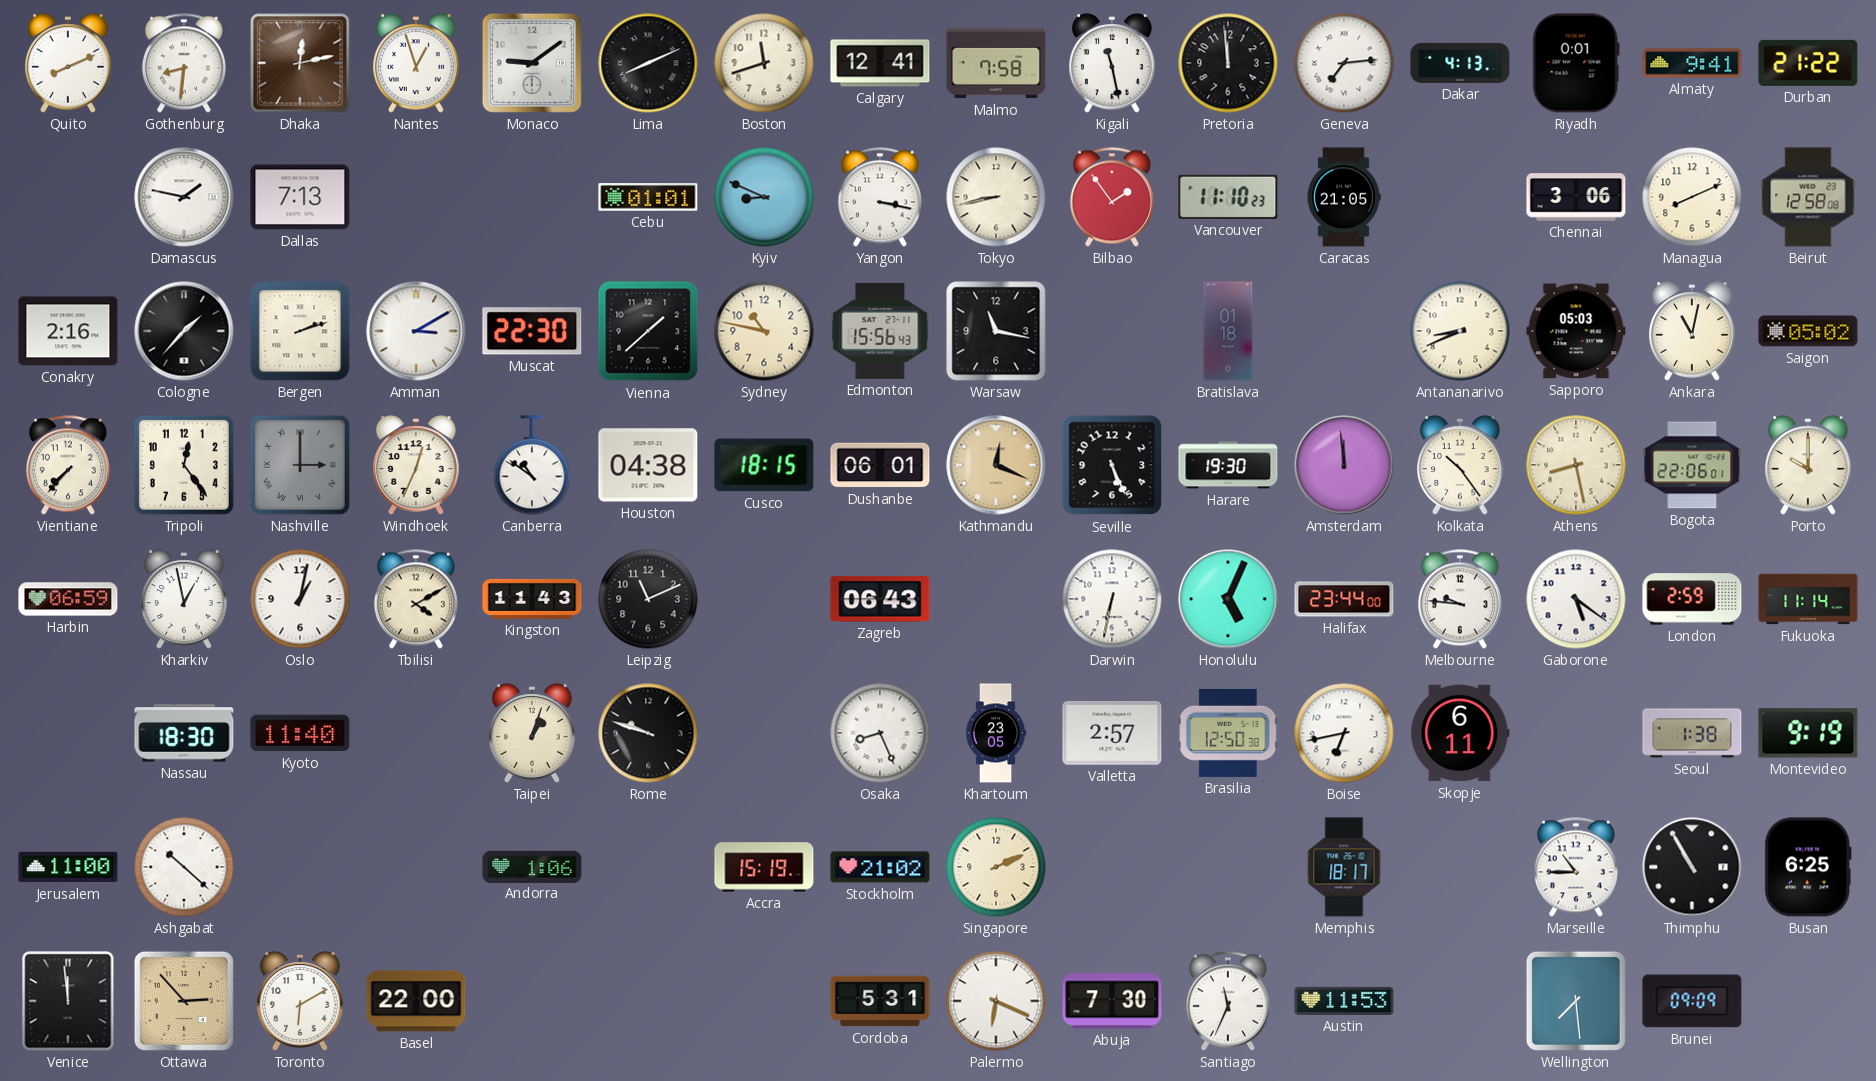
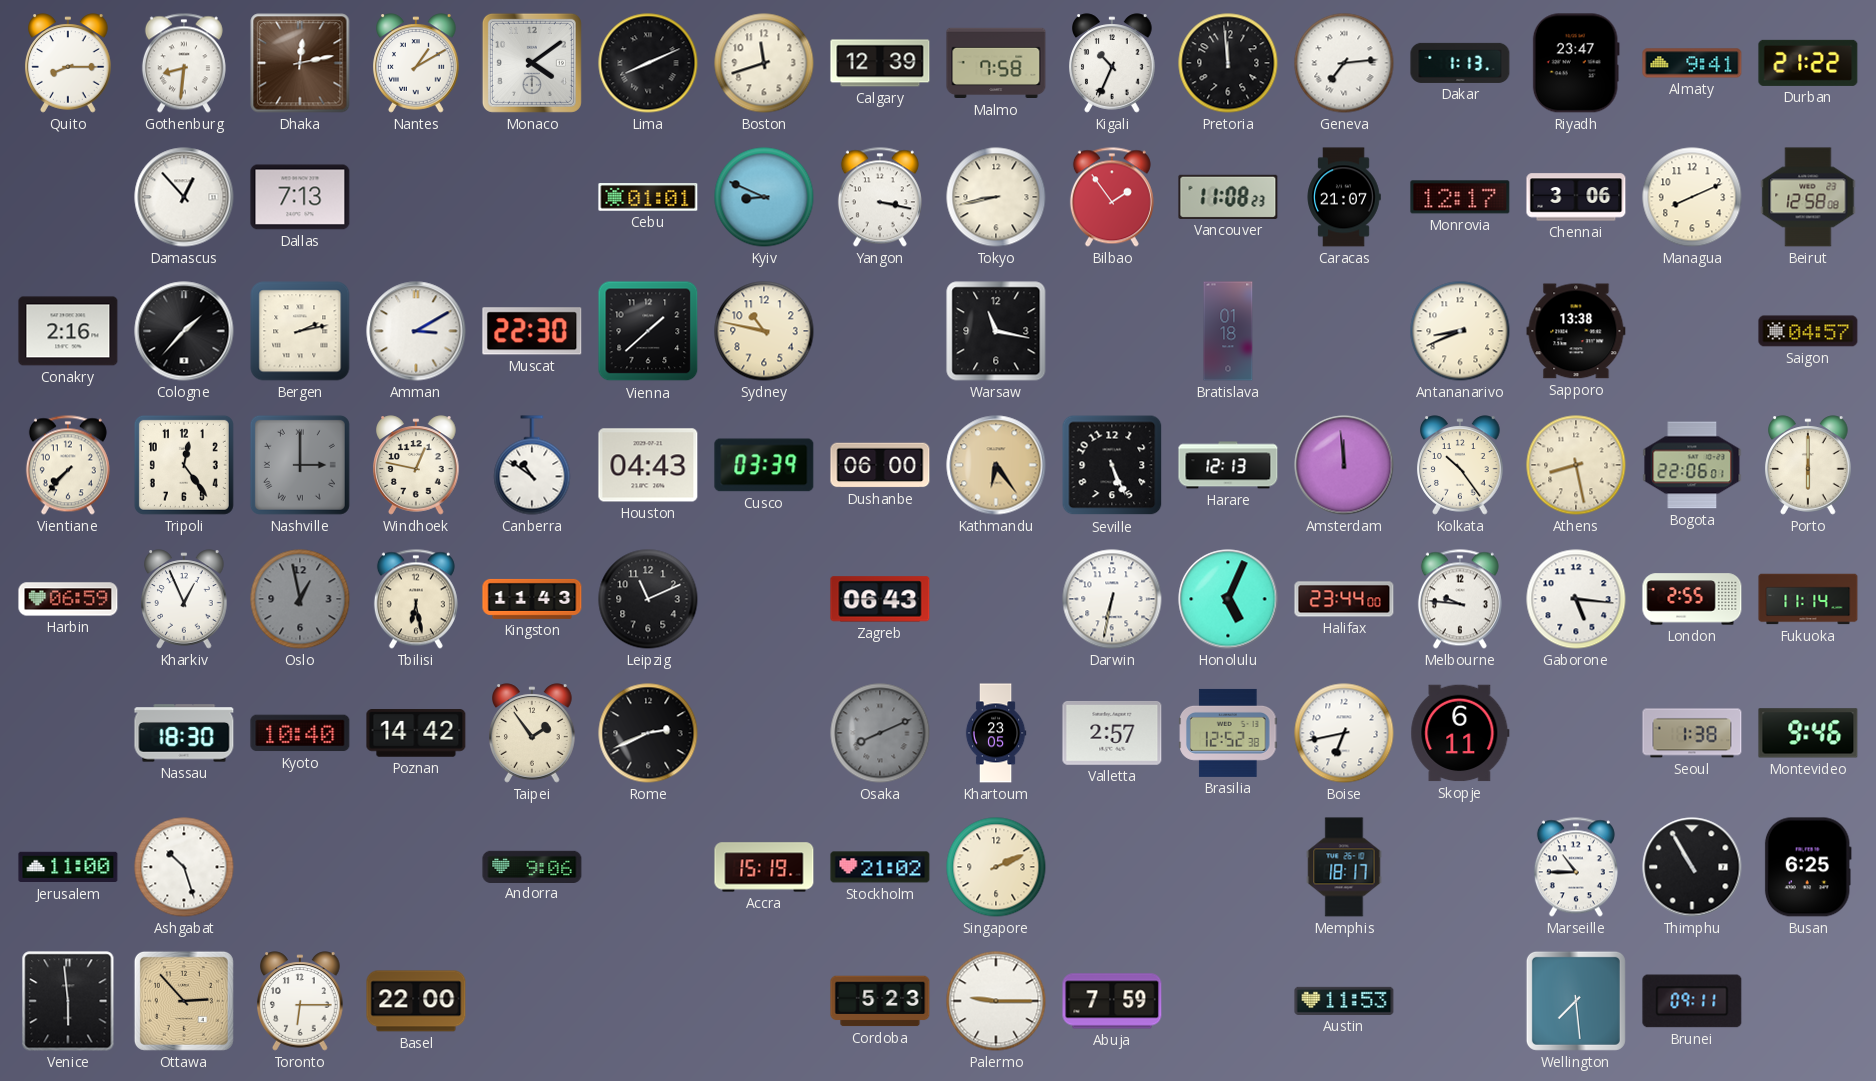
Quito: 8:11 -> 8:15
Nantes: 12:57 -> 1:10
Monaco: 9:09 -> 4:09
Calgary: 12:41 -> 12:39
Kigali: 11:28 -> 10:34
Dakar: 4:13 -> 1:13
Riyadh: 0:01 -> 23:47
Damascus: 1:47 -> 12:53
Vancouver: 11:10 -> 11:08
Caracas: 21:05 -> 21:07
Monrovia: none -> 12:17
Bergen: 2:12 -> 2:13
Edmonton: 15:56 -> none
Sapporo: 05:03 -> 13:38
Ankara: 11:02 -> none
Saigon: 05:02 -> 04:57
Windhoek: 12:34 -> 12:47
Houston: 04:38 -> 04:43
Cusco: 18:15 -> 03:39
Dushanbe: 06:01 -> 06:00
Kathmandu: 12:19 -> 6:24
Harare: 19:30 -> 12:13
Porto: 10:00 -> 6:00
Kharkiv: 12:58 -> 12:56
Oslo: 1:02 -> 12:58
Oslo dial: white -> grey
Tbilisi: 4:10 -> 6:28
Gaborone: 5:21 -> 5:16
London: 2:59 -> 2:55
Kyoto: 11:40 -> 10:40
Poznan: none -> 14:42
Taipei: 1:03 -> 1:54
Rome: 9:48 -> 2:41
Osaka: 8:26 -> 8:11
Osaka dial: white -> grey
Brasilia: 12:50 -> 12:52
Montevideo: 9:19 -> 9:46
Ashgabat: 10:22 -> 10:27
Andorra: 1:06 -> 9:06
Venice: 11:59 -> 5:59
Toronto: 6:10 -> 6:15
Cordoba: 5:31 -> 5:23
Palermo: 6:19 -> 9:15
Abuja: 7:30 -> 7:59
Santiago: 11:34 -> none
Brunei: 09:09 -> 09:11
